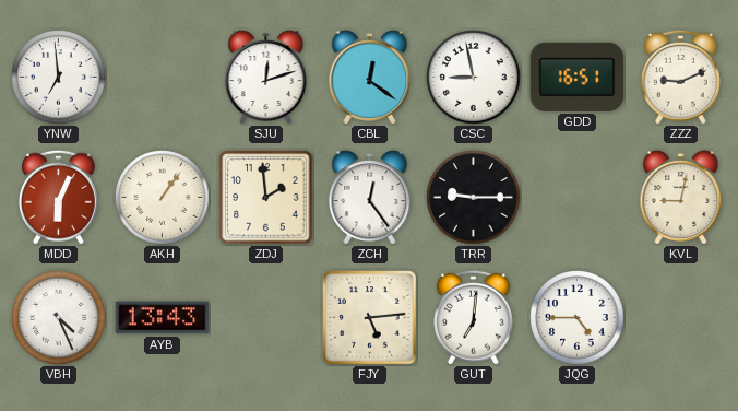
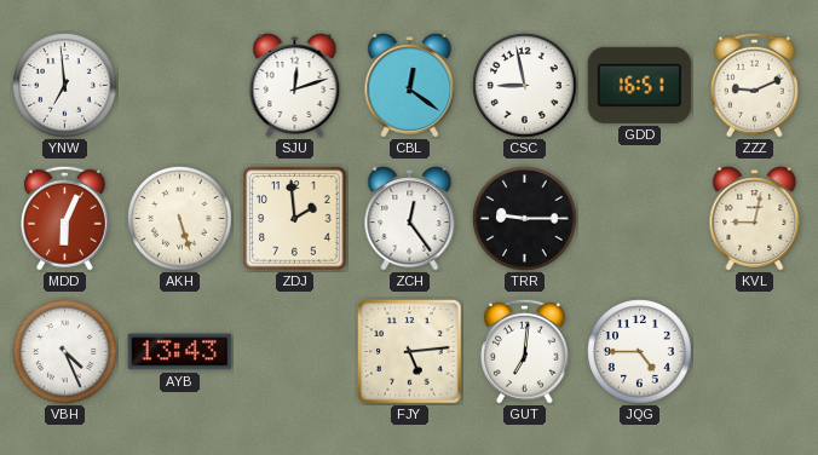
AKH: 1:06 -> 5:27
